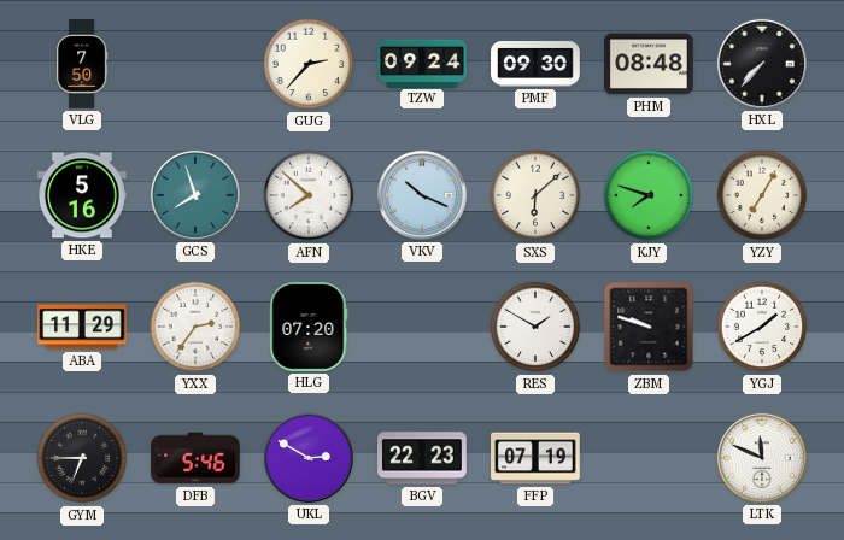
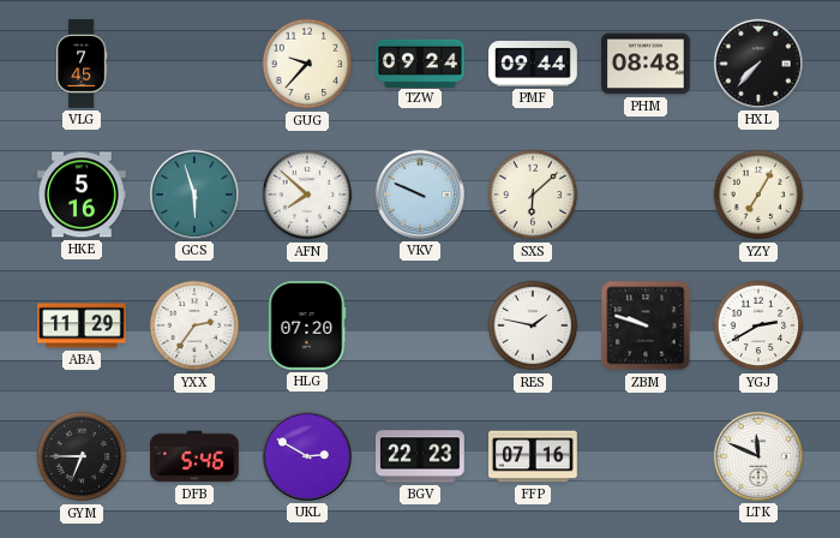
VLG: 7:50 -> 7:45
GUG: 2:37 -> 9:37
PMF: 09:30 -> 09:44
GCS: 7:57 -> 5:57
VKV: 10:19 -> 9:49
KJY: 7:48 -> none
RES: 1:50 -> 1:47
YGJ: 1:40 -> 2:40
FFP: 07:19 -> 07:16
